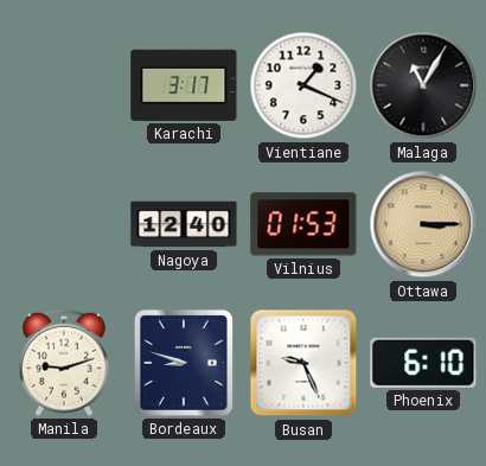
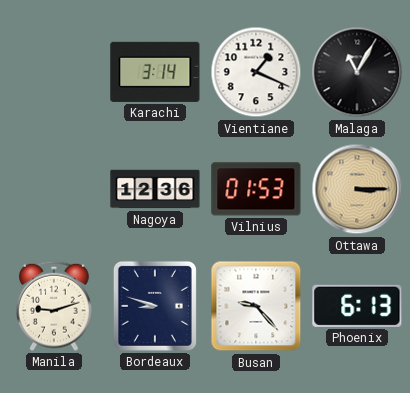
Karachi: 3:17 -> 3:14
Nagoya: 12:40 -> 12:36
Busan: 9:26 -> 9:23
Phoenix: 6:10 -> 6:13
